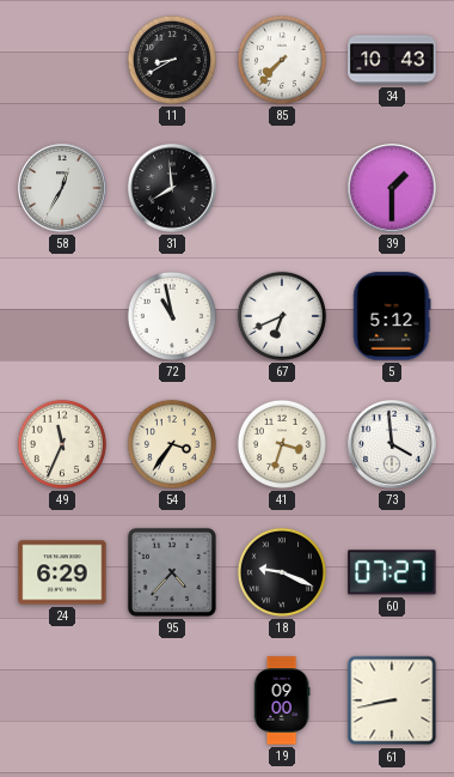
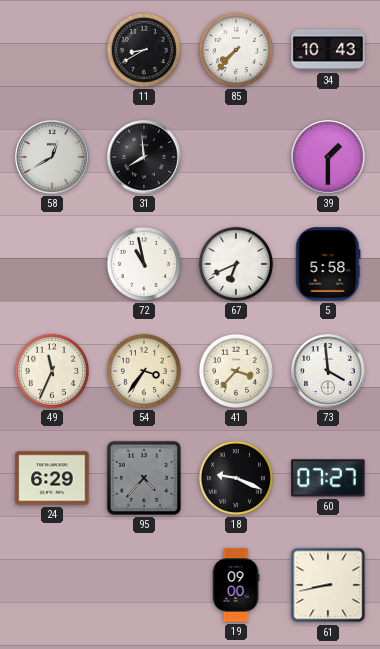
58: 12:35 -> 12:40
5: 5:12 -> 5:58
41: 3:33 -> 3:37
